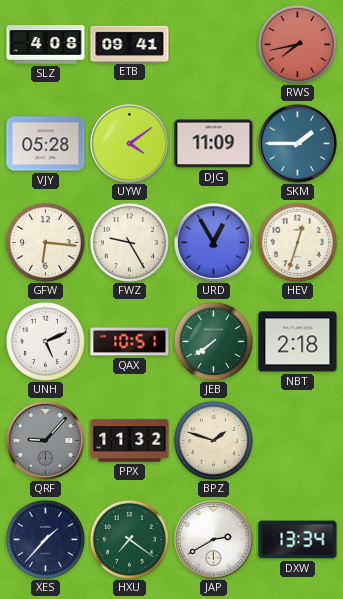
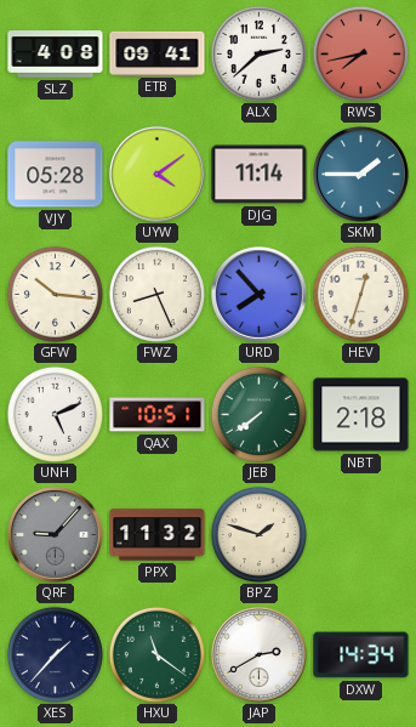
ALX: none -> 2:38
DJG: 11:09 -> 11:14
GFW: 6:16 -> 10:16
FWZ: 9:25 -> 8:26
URD: 12:55 -> 7:53
HXU: 7:21 -> 11:21
DXW: 13:34 -> 14:34
